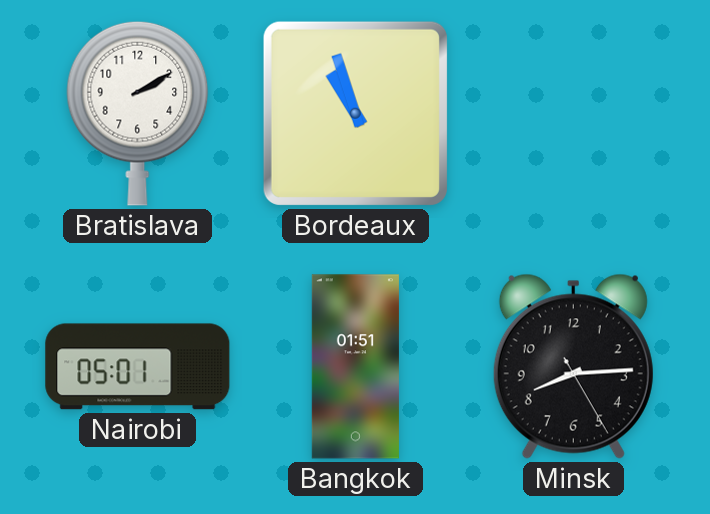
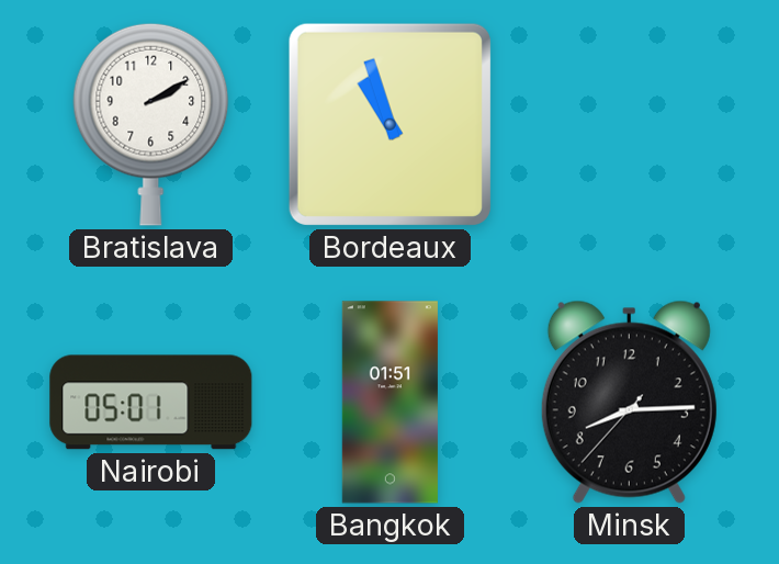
Minsk: 8:14:25 -> 8:14:37
